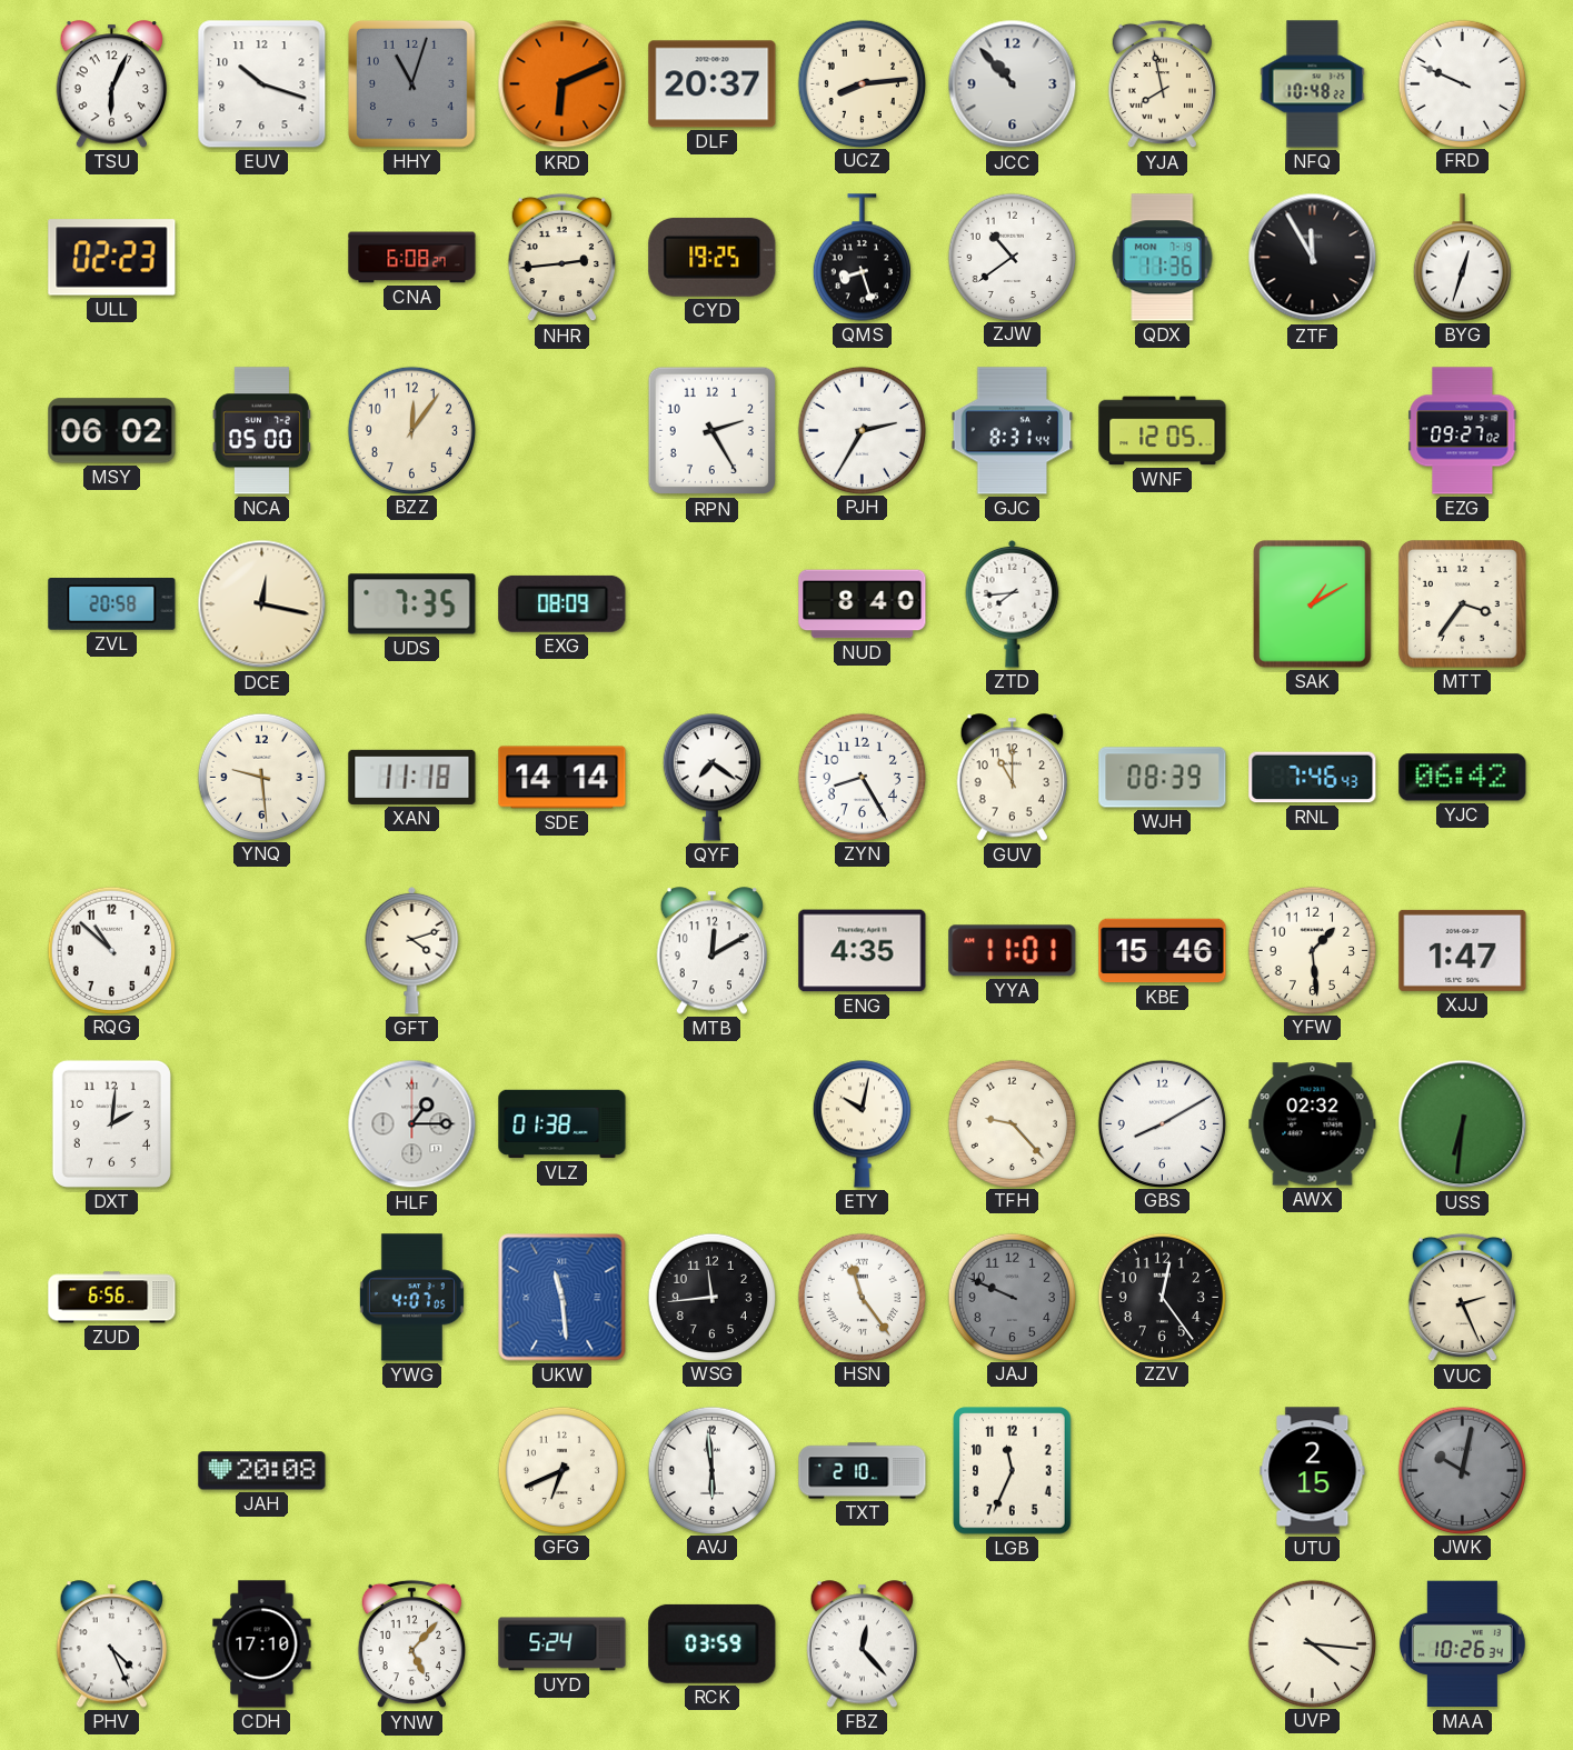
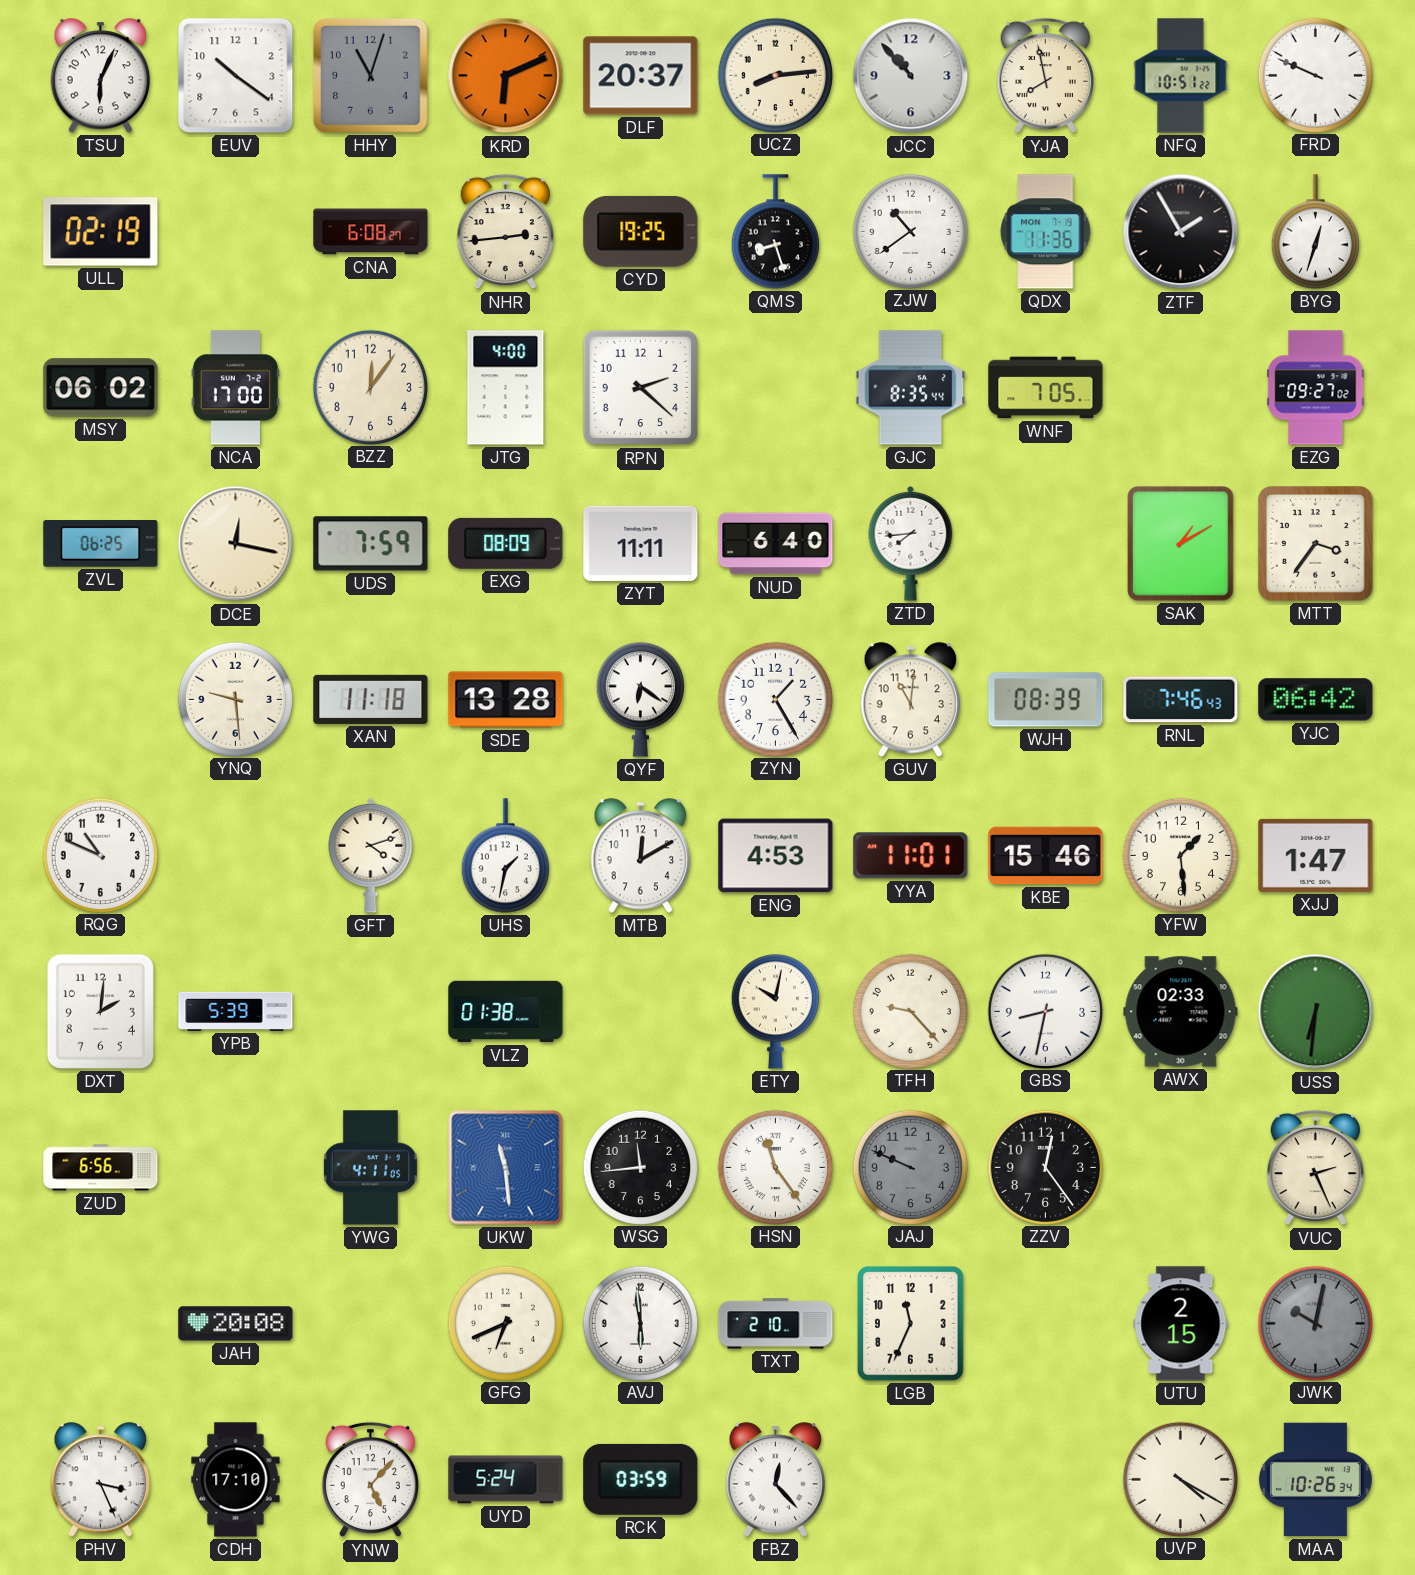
EUV: 10:18 -> 10:21
NFQ: 10:48 -> 10:51
ULL: 02:23 -> 02:19
ZTF: 11:55 -> 1:55
NCA: 05:00 -> 17:00
JTG: none -> 4:00
RPN: 2:25 -> 2:22
PJH: 2:35 -> none
GJC: 8:31 -> 8:35
WNF: 12:05 -> 7:05
ZVL: 20:58 -> 06:25
UDS: 7:35 -> 7:59
ZYT: none -> 11:11
NUD: 8:40 -> 6:40
SDE: 14:14 -> 13:28
QYF: 7:21 -> 6:21
ZYN: 8:25 -> 1:25
GUV: 11:00 -> 11:01
RQG: 10:52 -> 10:49
UHS: none -> 1:32
ENG: 4:35 -> 4:53
YPB: none -> 5:39
HLF: 1:15 -> none
GBS: 8:10 -> 8:32
AWX: 02:32 -> 02:33
YWG: 4:07 -> 4:11
PHV: 4:26 -> 3:26
UVP: 4:16 -> 4:20
